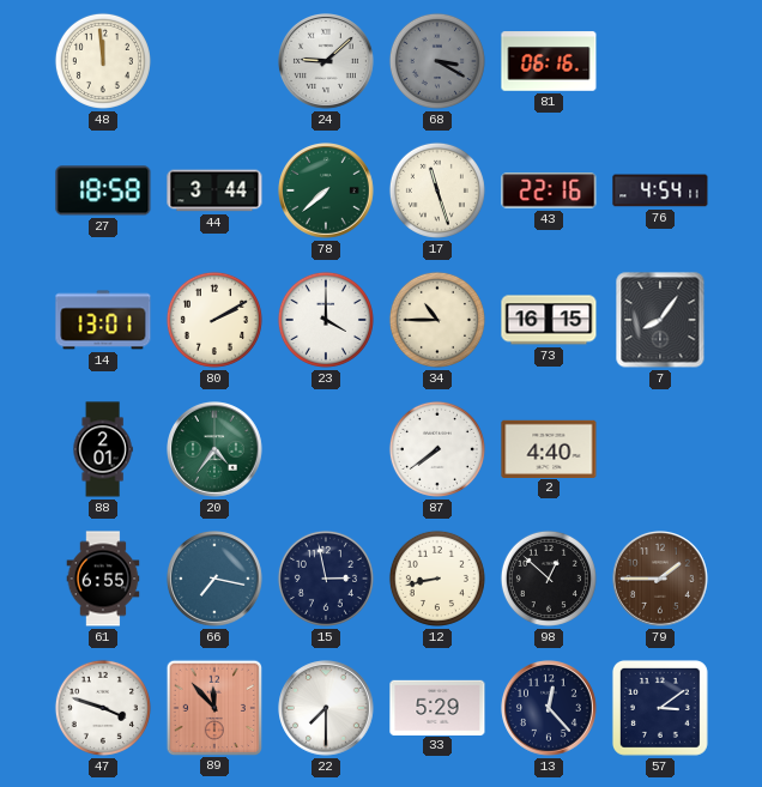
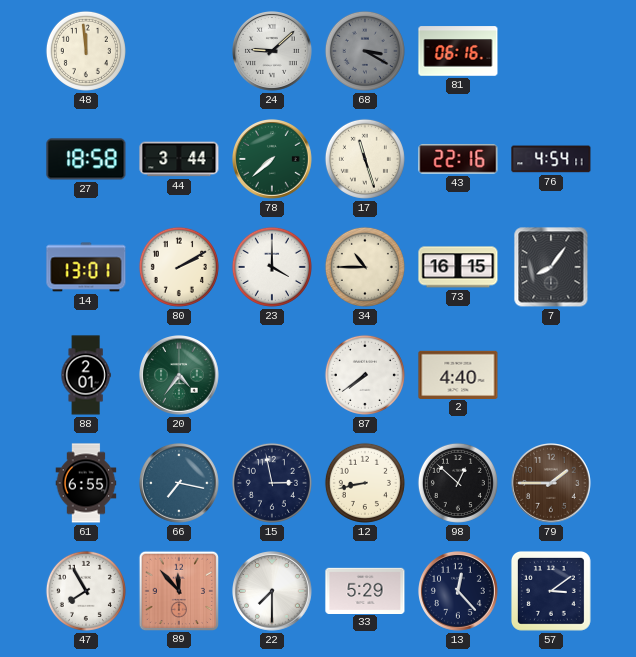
47: 3:48 -> 7:55
